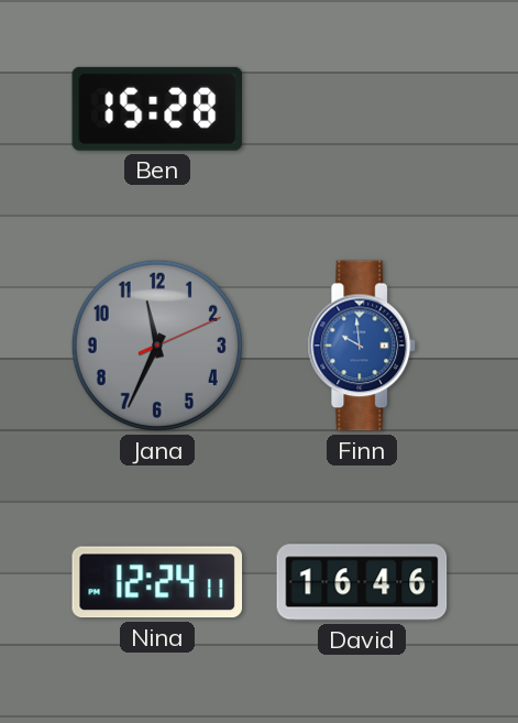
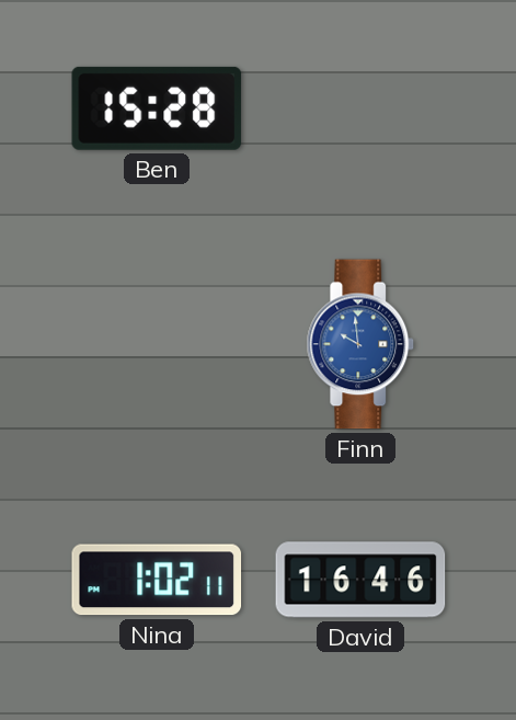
Jana: 11:34 -> none
Nina: 12:24 -> 1:02
